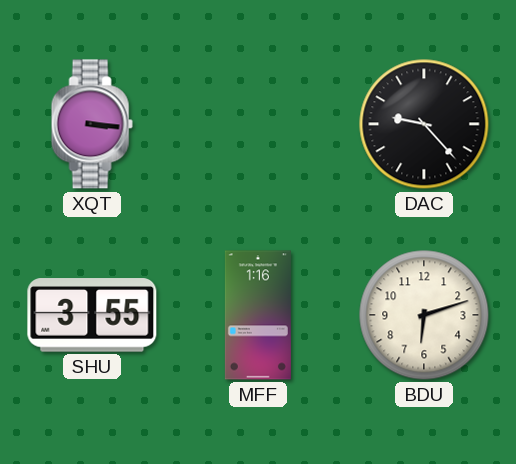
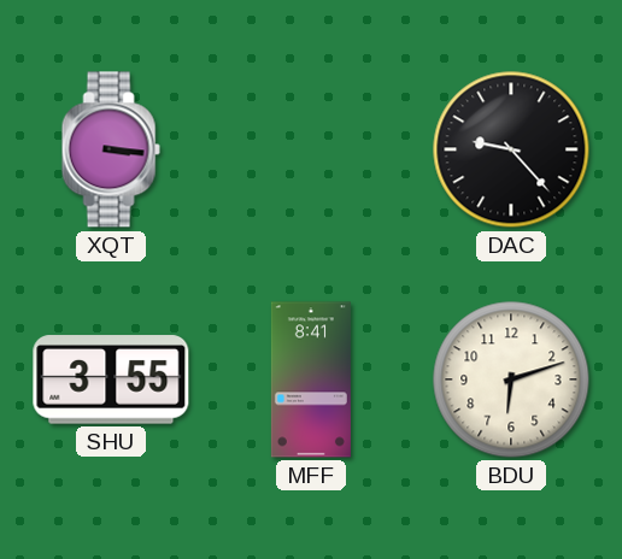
MFF: 1:16 -> 8:41
